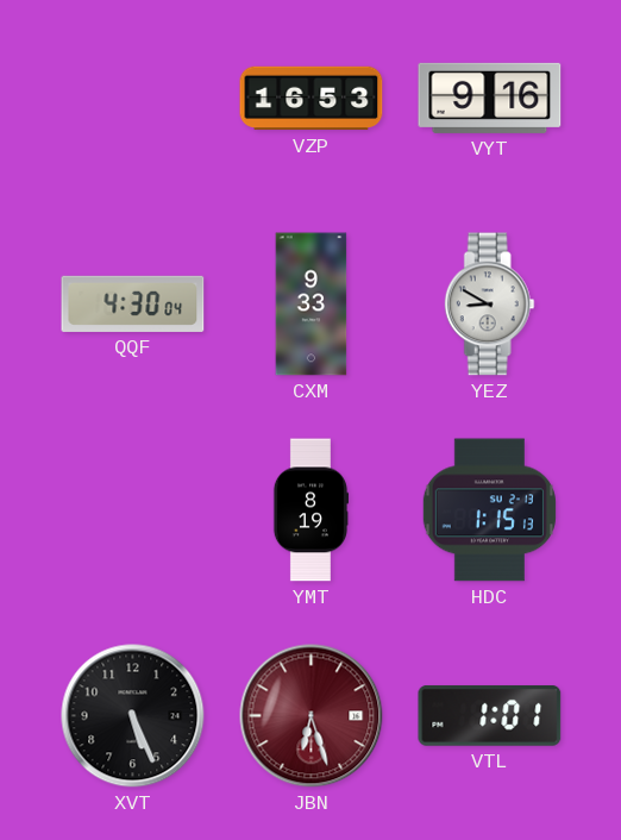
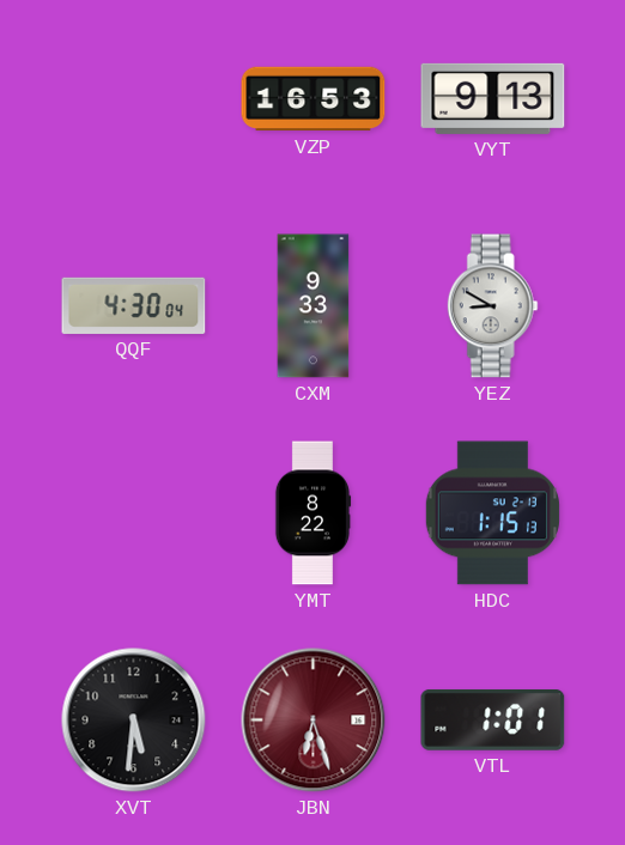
VYT: 9:16 -> 9:13
YMT: 8:19 -> 8:22
XVT: 5:26 -> 5:31
